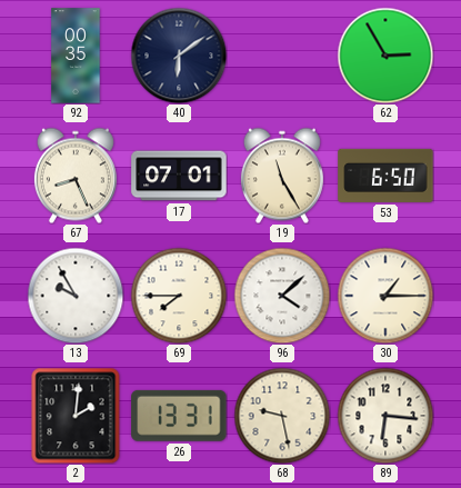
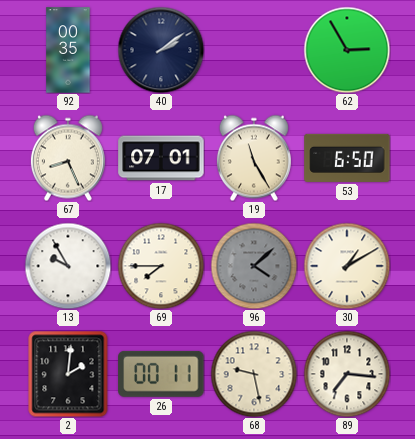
40: 6:09 -> 2:09
96 dial: white -> grey
30: 1:15 -> 1:10
26: 13:31 -> 00:11
89: 6:16 -> 7:16
